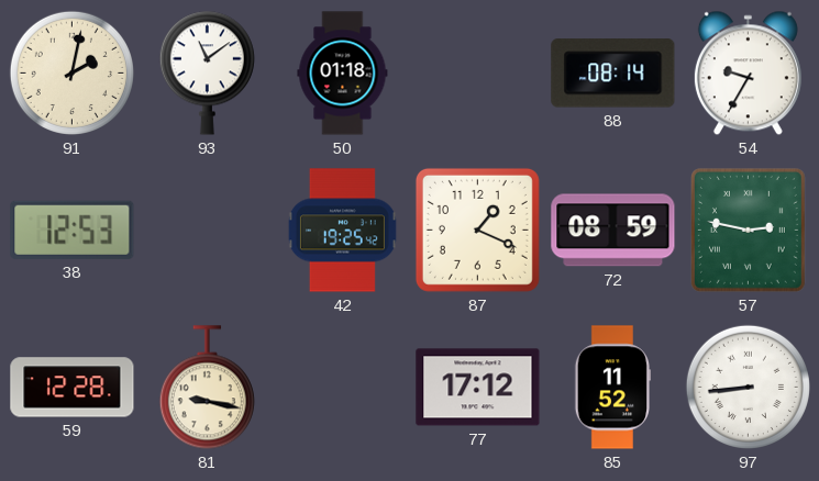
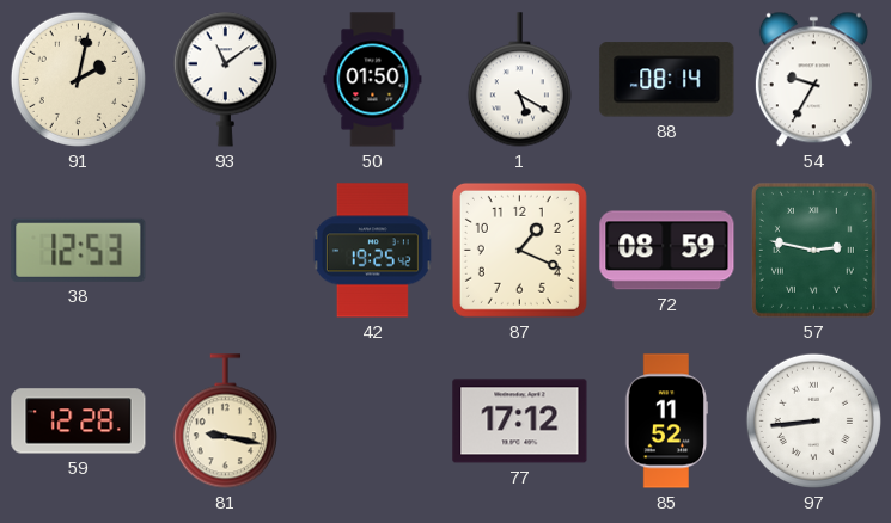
50: 01:18 -> 01:50
1: none -> 5:20
